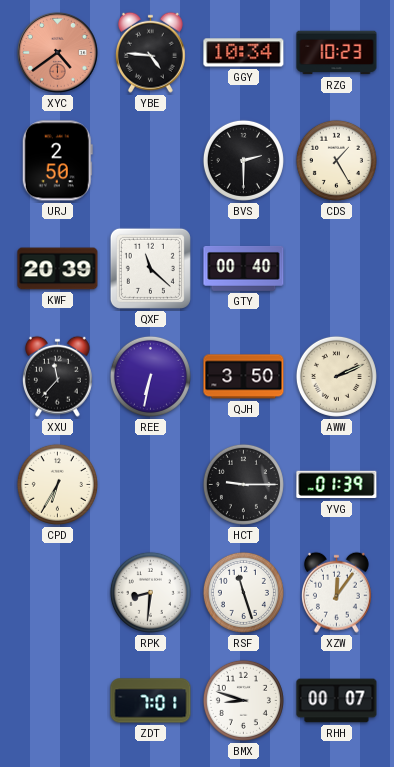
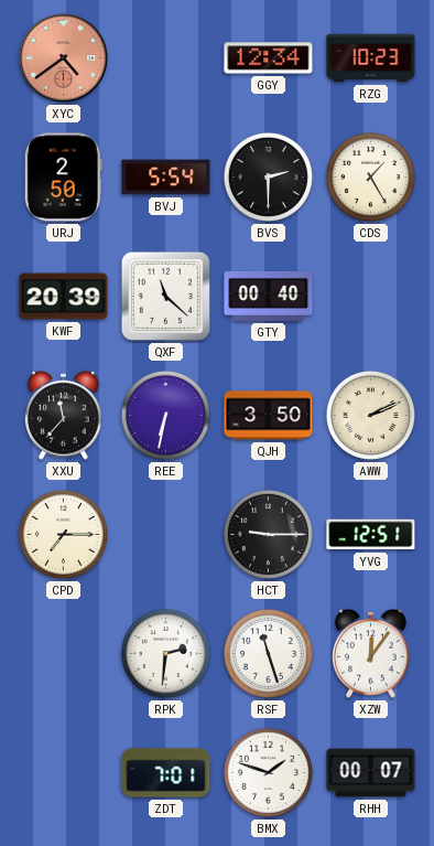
YBE: 4:46 -> none
GGY: 10:34 -> 12:34
BVJ: none -> 5:54
CPD: 6:35 -> 7:15
YVG: 01:39 -> 12:51
RPK: 8:31 -> 2:31
BMX: 8:48 -> 1:48
